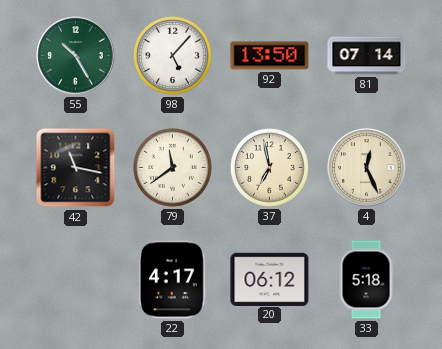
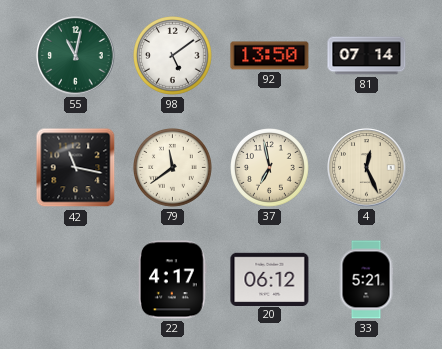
55: 10:25 -> 11:02
98: 5:07 -> 5:09
33: 5:18 -> 5:21
